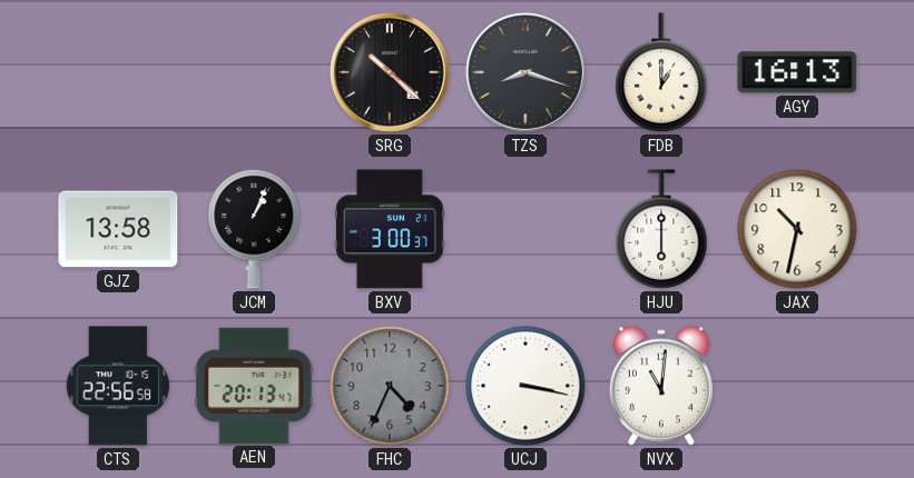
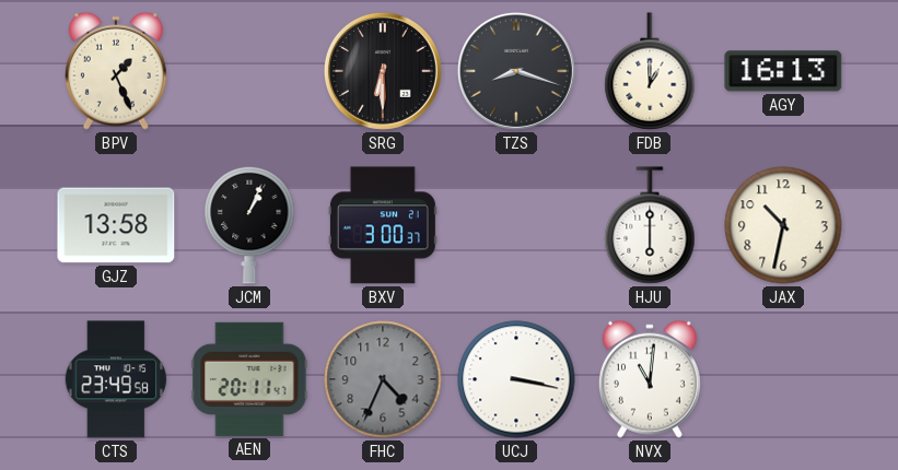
BPV: none -> 1:26
SRG: 10:22 -> 6:30
CTS: 22:56 -> 23:49
AEN: 20:13 -> 20:11
